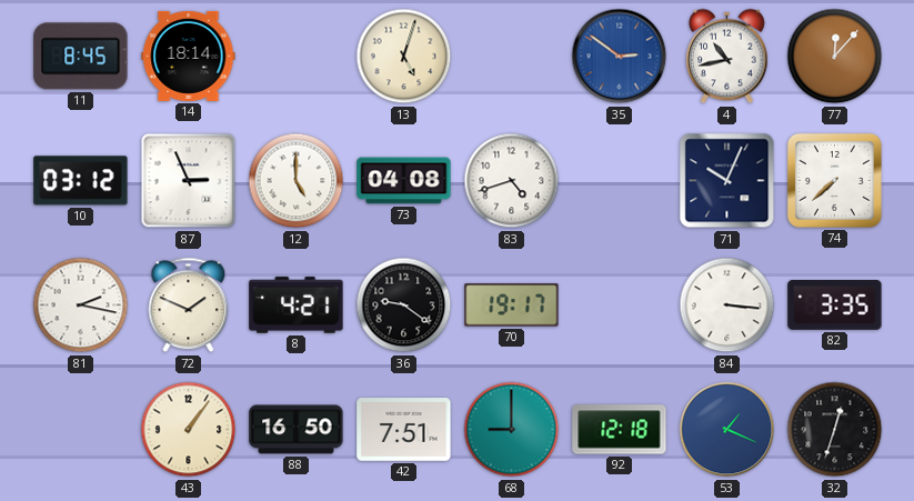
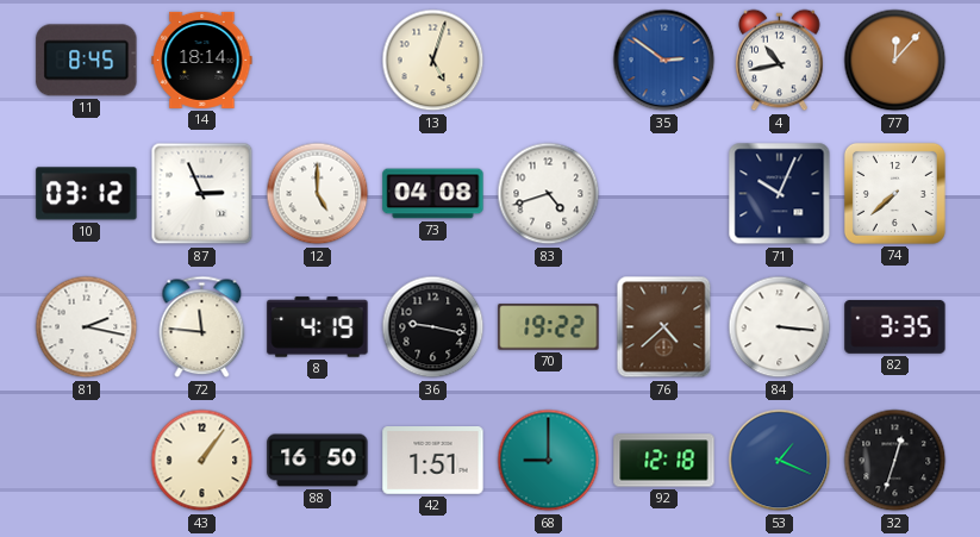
72: 1:49 -> 11:46
8: 4:21 -> 4:19
36: 9:21 -> 9:17
70: 19:17 -> 19:22
76: none -> 4:38
42: 7:51 -> 1:51
